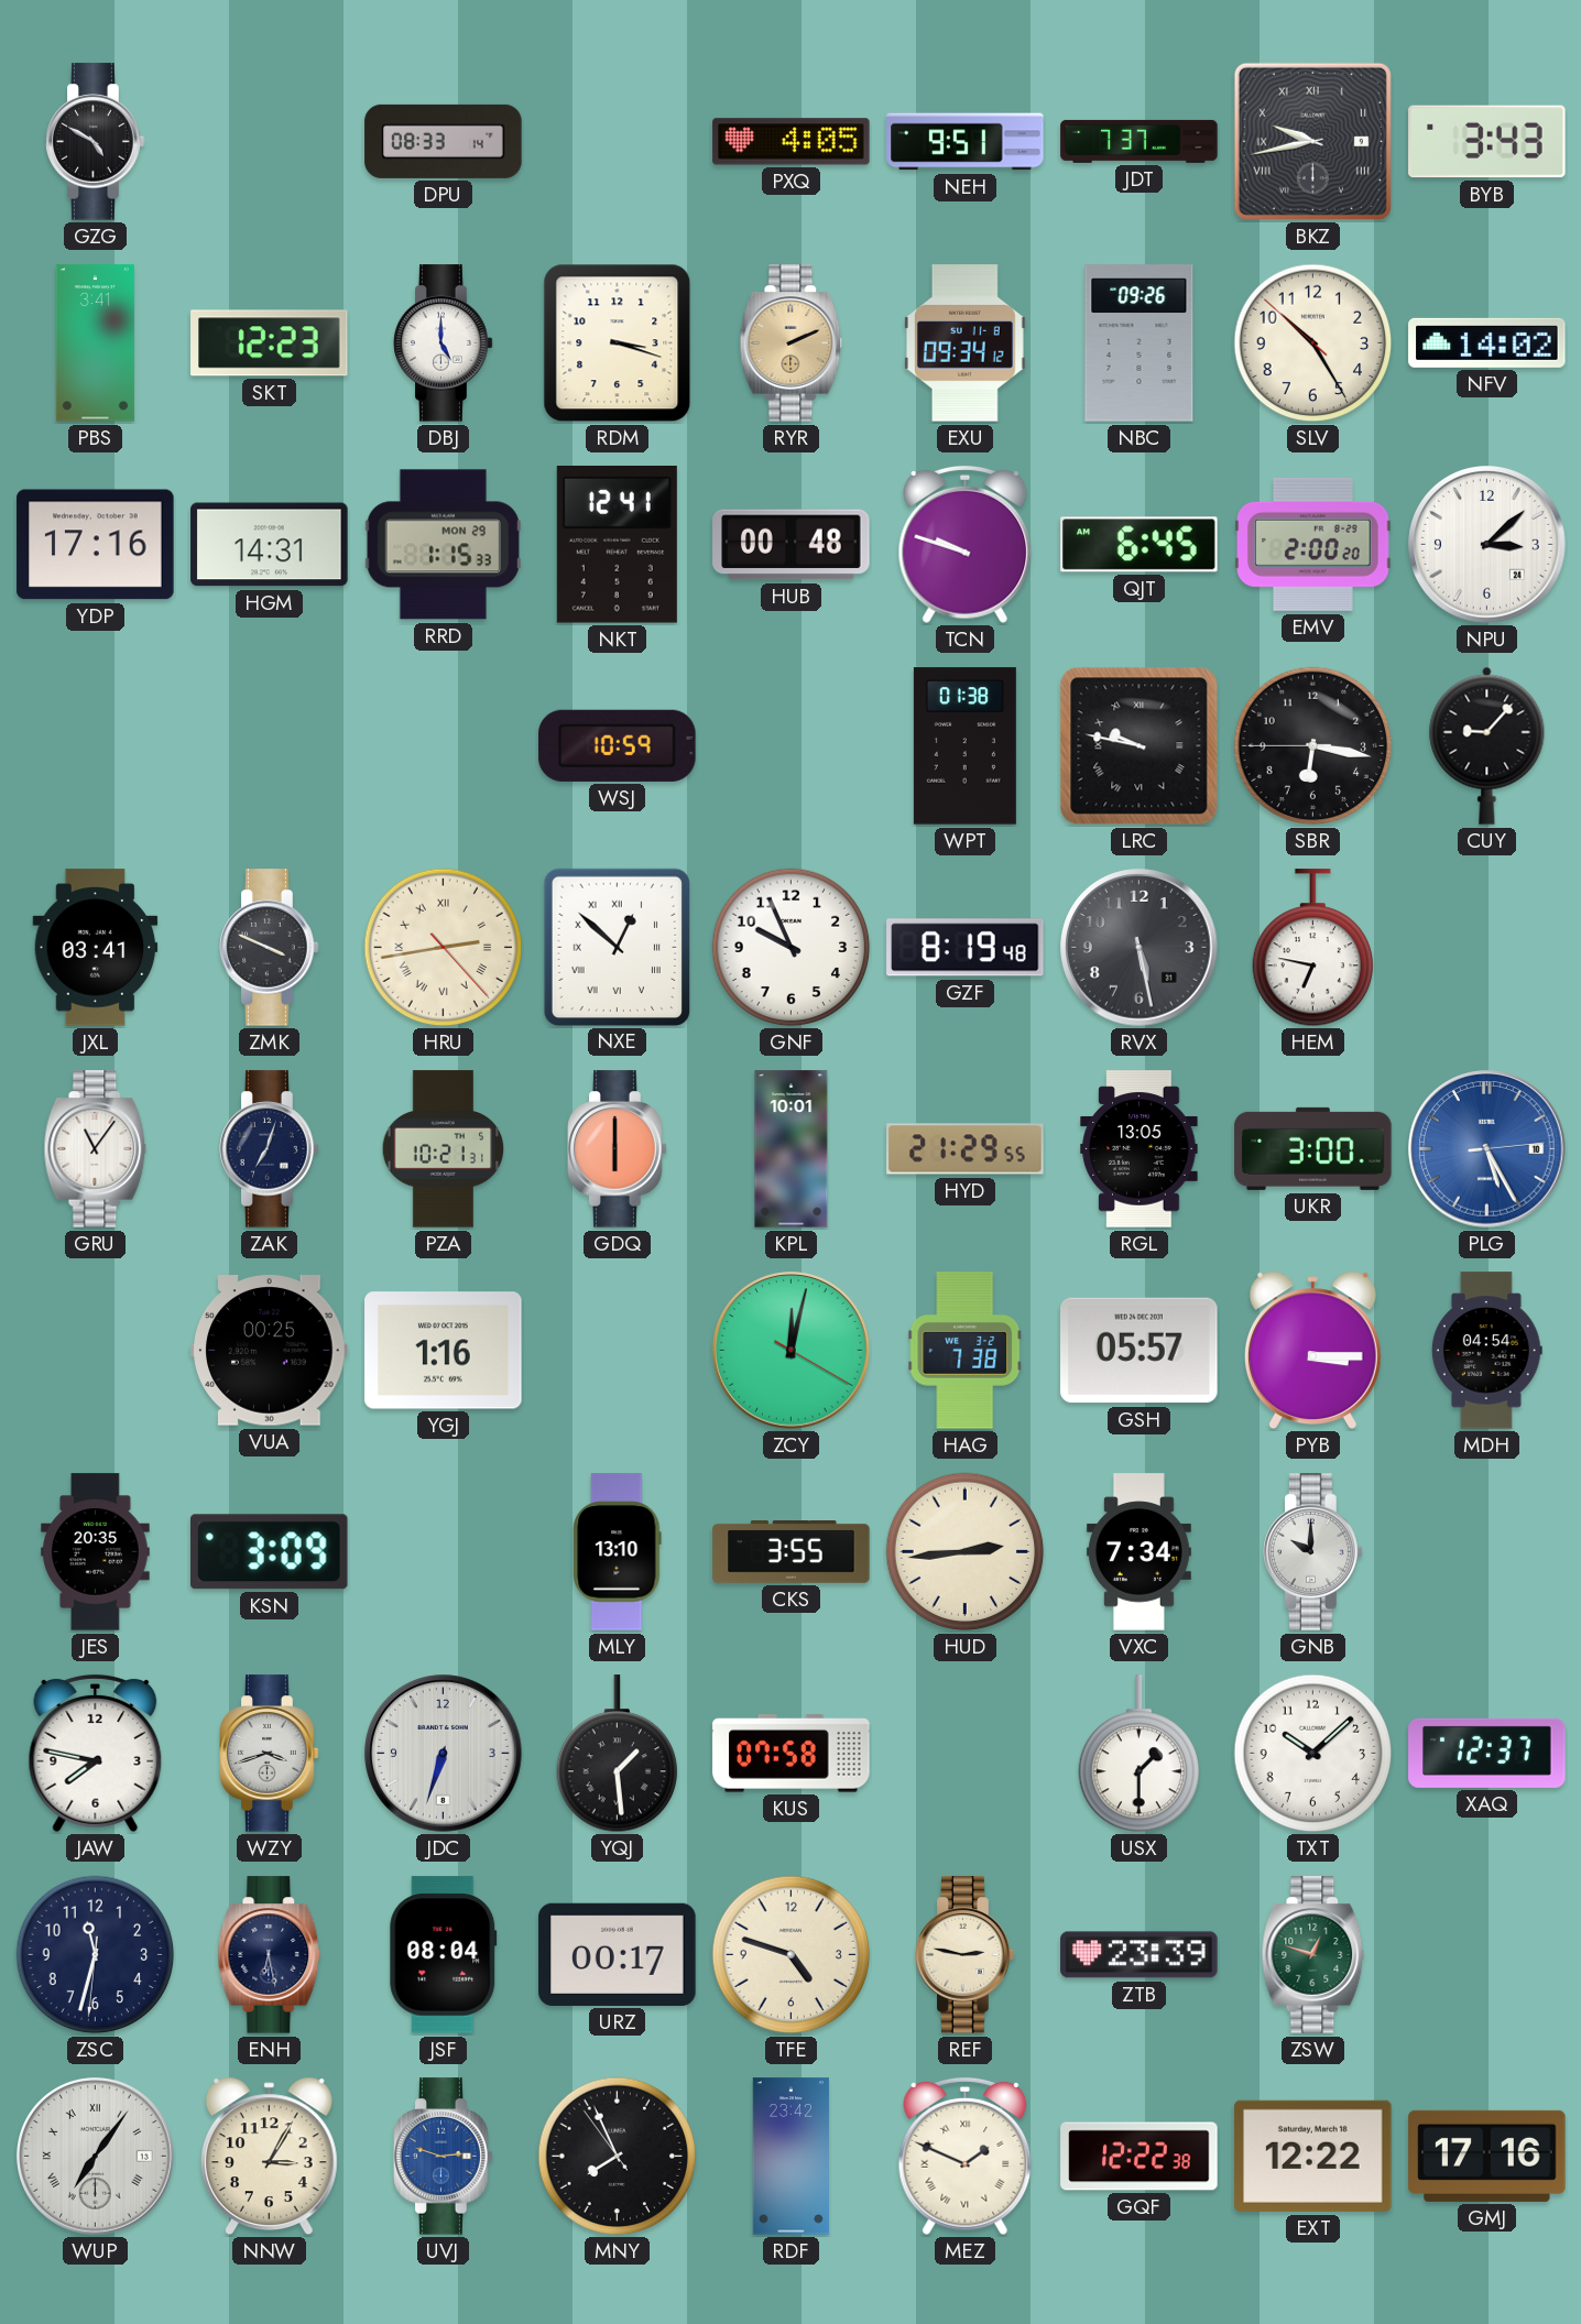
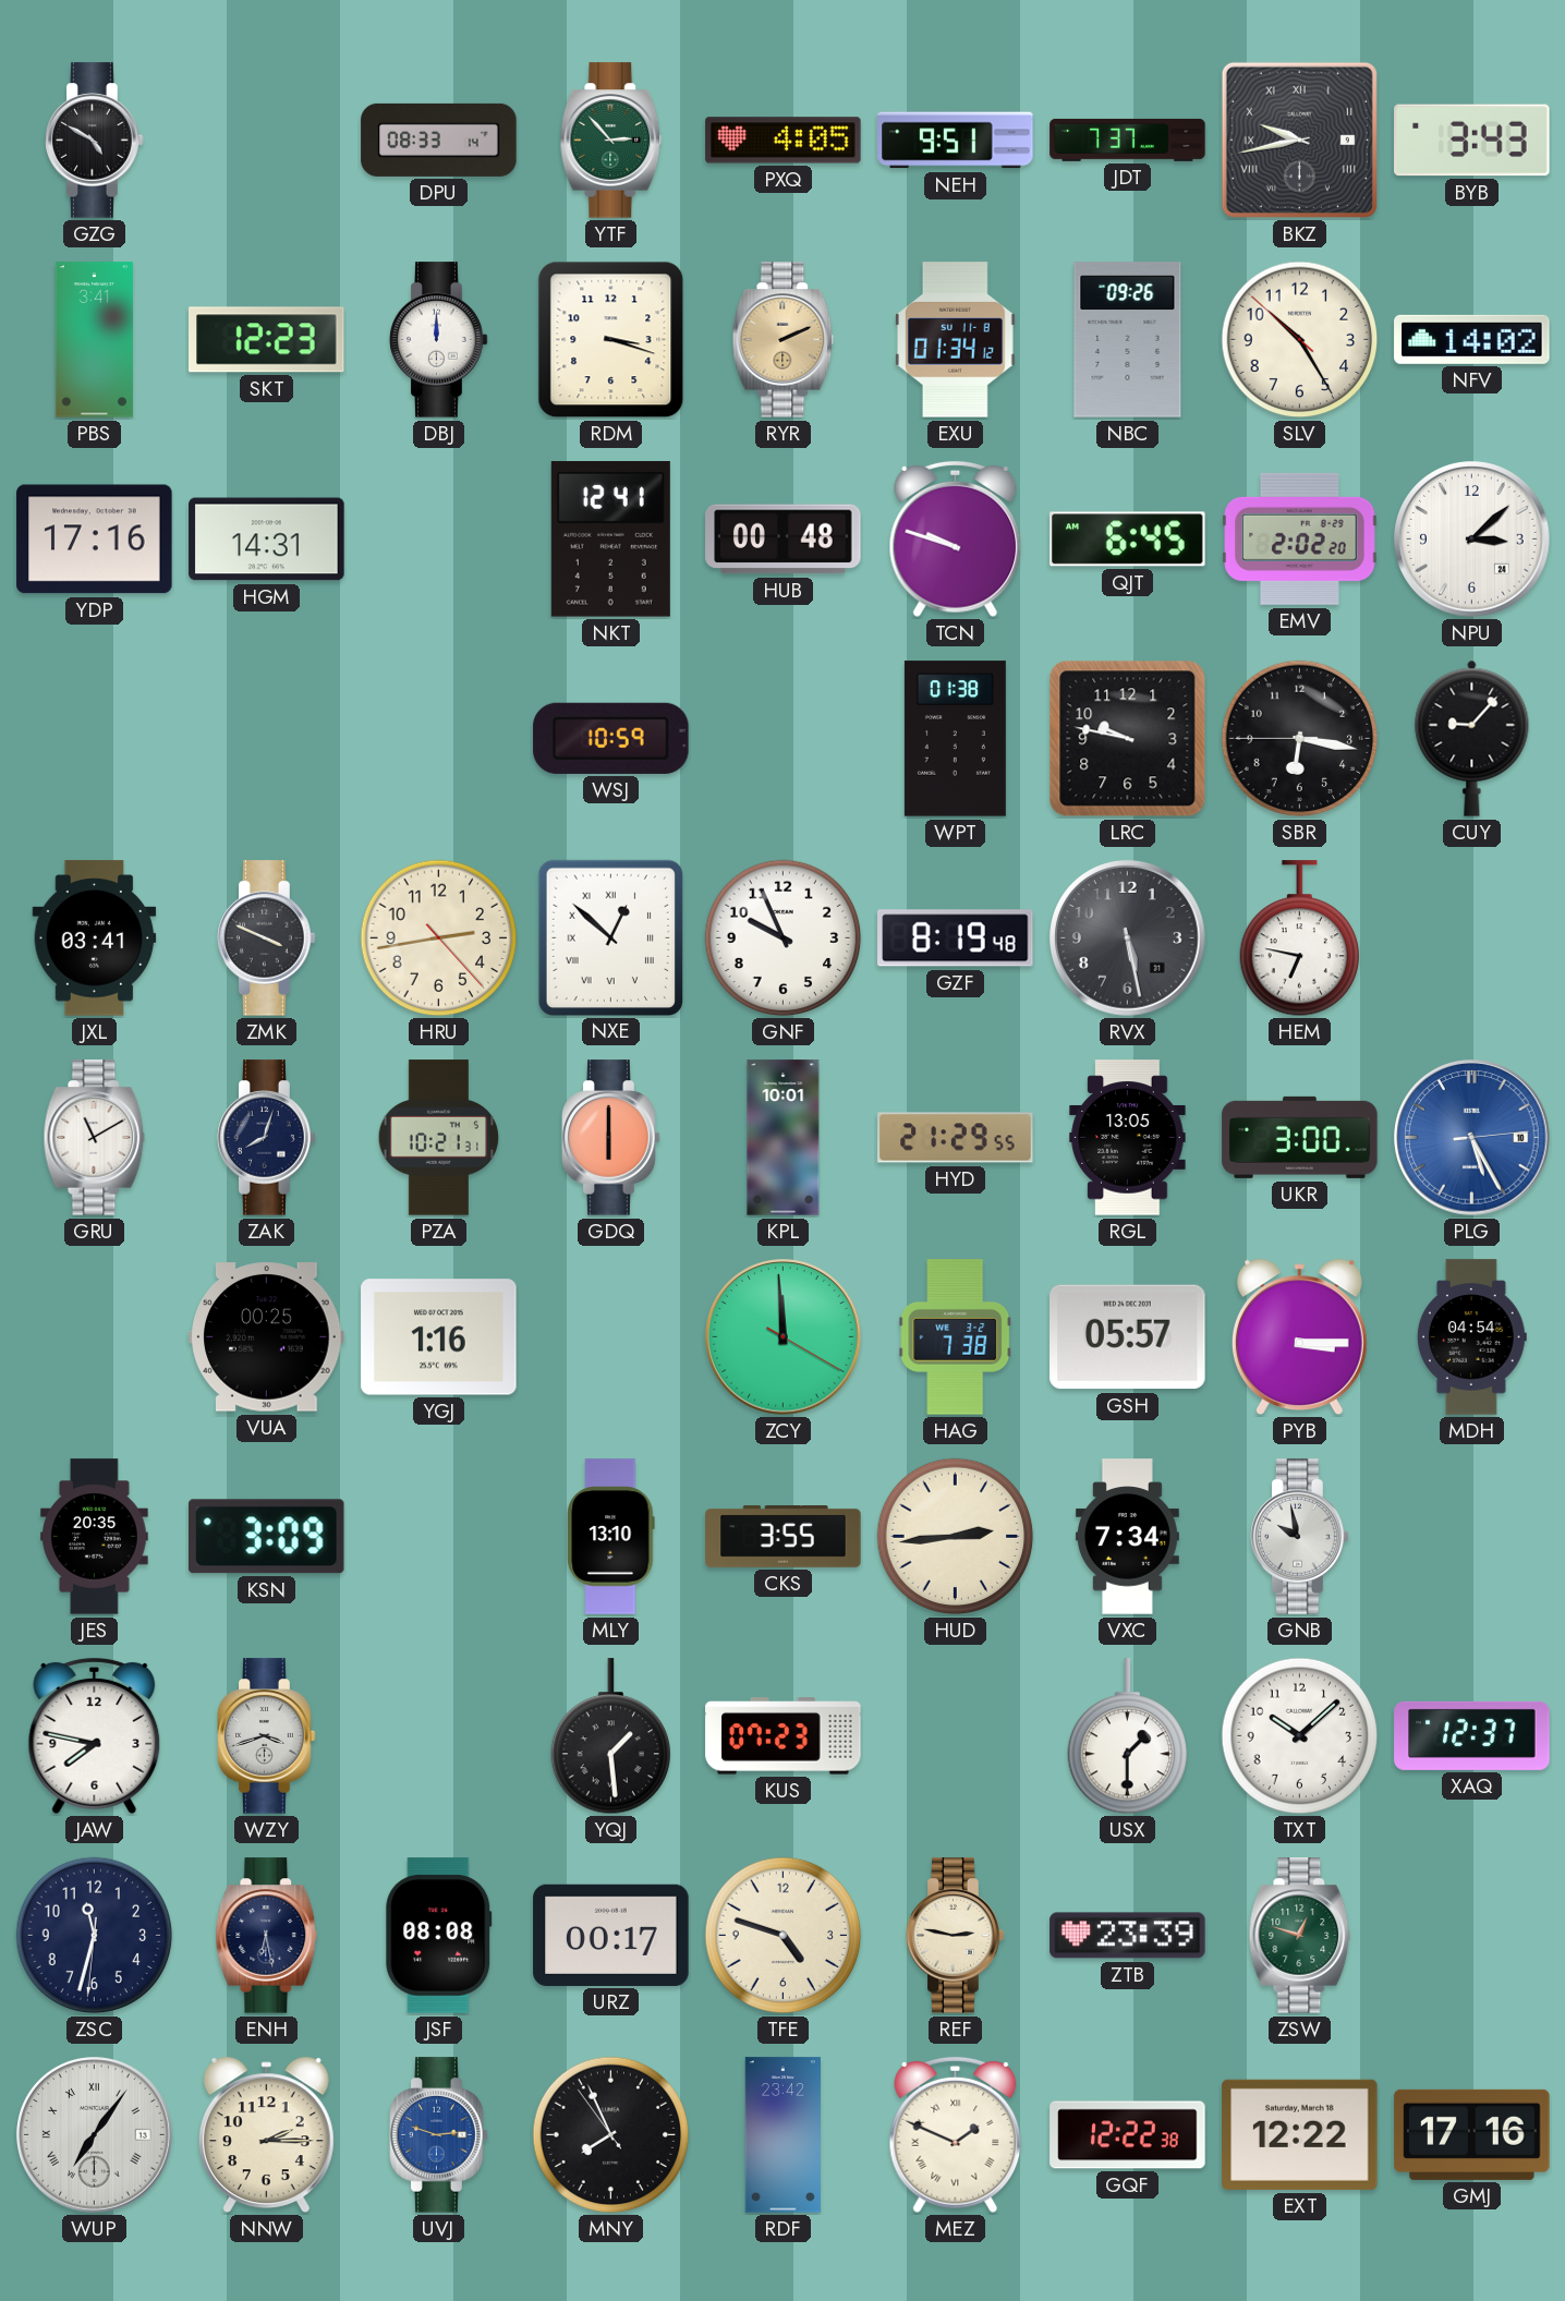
YTF: none -> 2:53
DBJ: 5:00 -> 12:00
EXU: 09:34 -> 01:34
RRD: 1:15 -> none
EMV: 2:00 -> 2:02
LRC numerals: Roman -> Arabic
HRU numerals: Roman -> Arabic
GRU: 11:06 -> 11:10
ZAK: 7:03 -> 8:03
ZCY: 12:02 -> 11:59
GNB: 10:00 -> 9:58
JDC: 6:33 -> none
KUS: 07:58 -> 07:23
JSF: 08:04 -> 08:08
NNW: 3:05 -> 2:15
